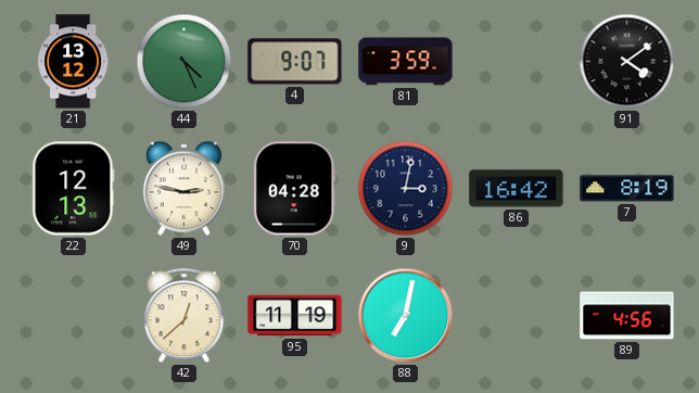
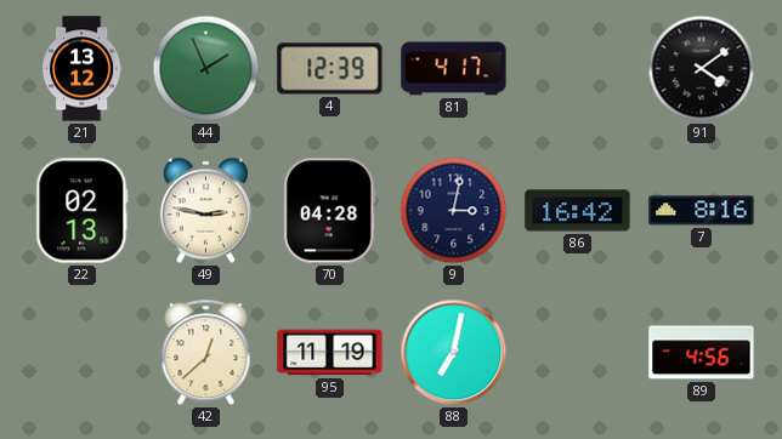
44: 4:26 -> 1:56
4: 9:07 -> 12:39
81: 3:59 -> 4:17
22: 12:13 -> 02:13
7: 8:19 -> 8:16
